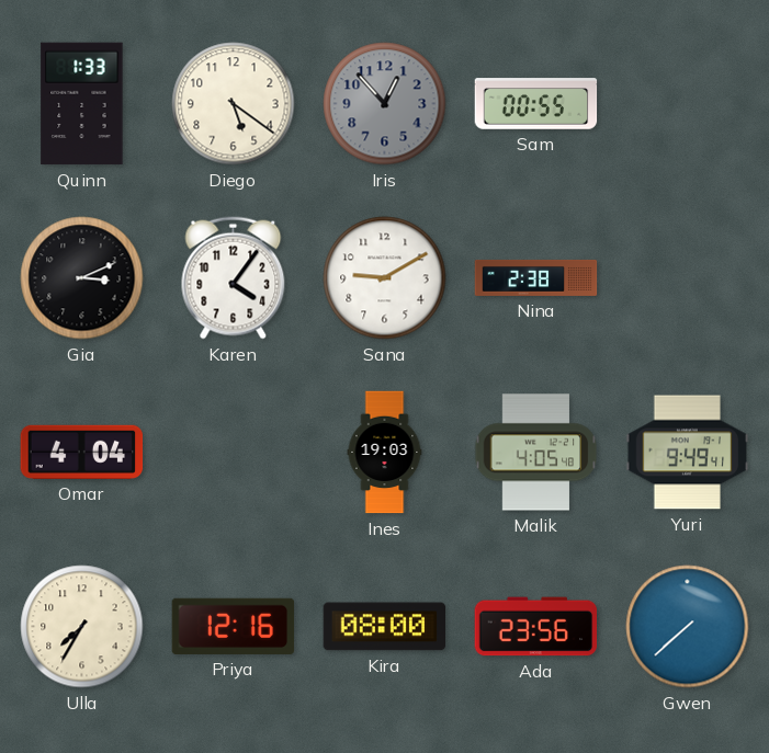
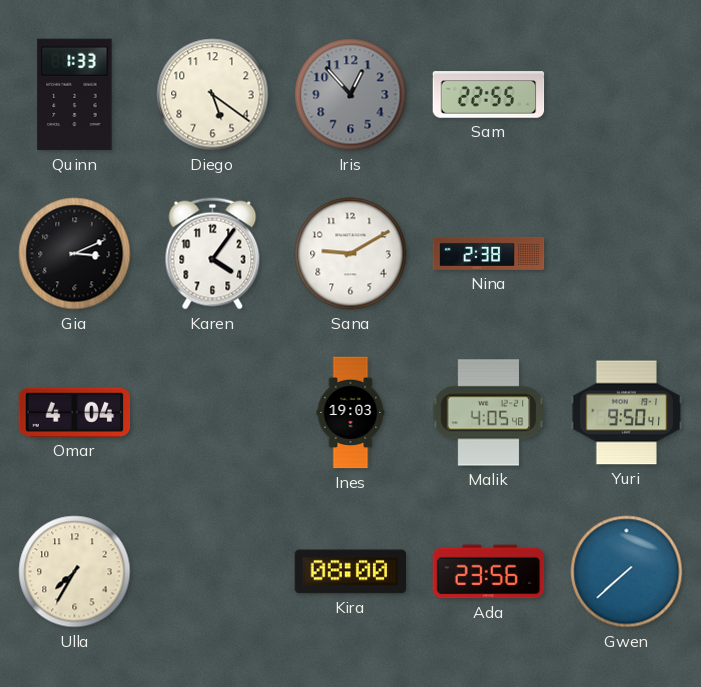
Sam: 00:55 -> 22:55
Yuri: 9:49 -> 9:50
Priya: 12:16 -> none
